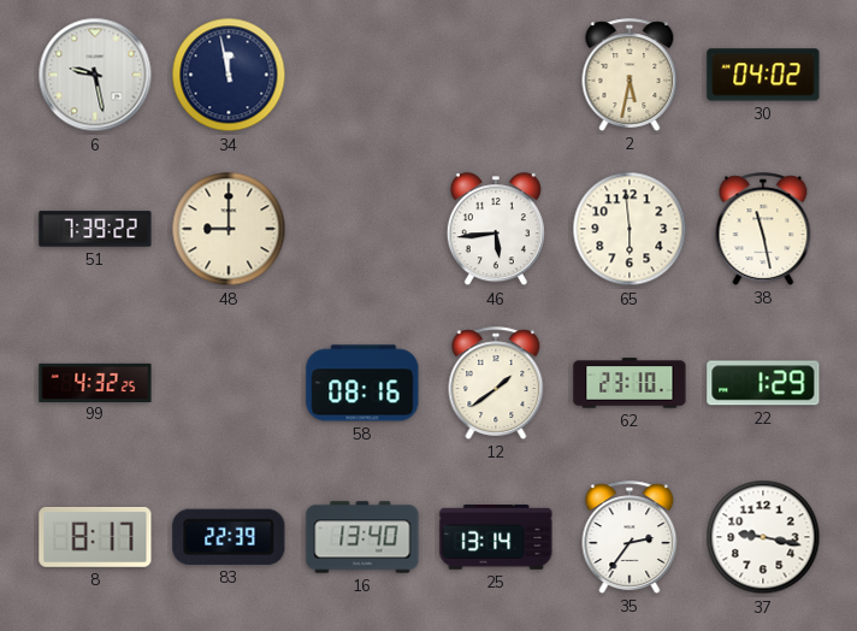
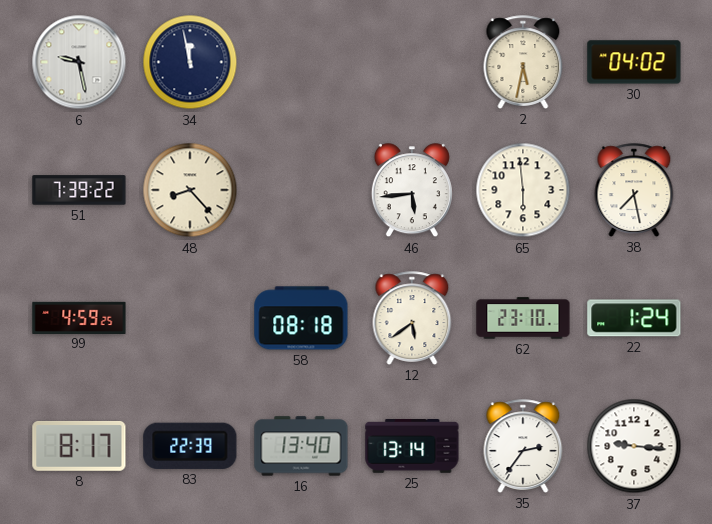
48: 9:00 -> 8:23
38: 11:28 -> 7:28
99: 4:32 -> 4:59
58: 08:16 -> 08:18
12: 1:39 -> 5:39
22: 1:29 -> 1:24
37: 9:17 -> 9:16
